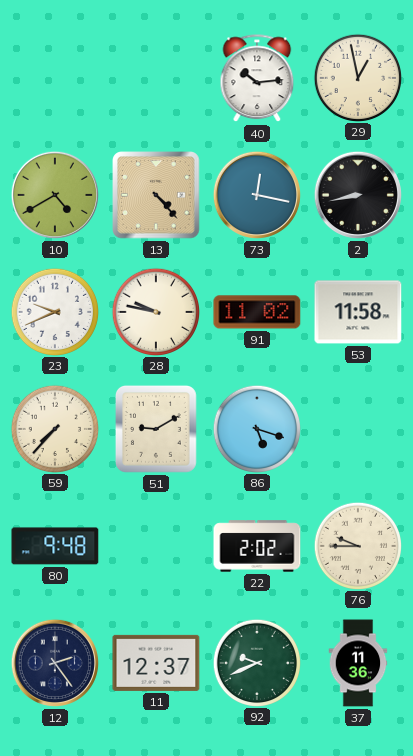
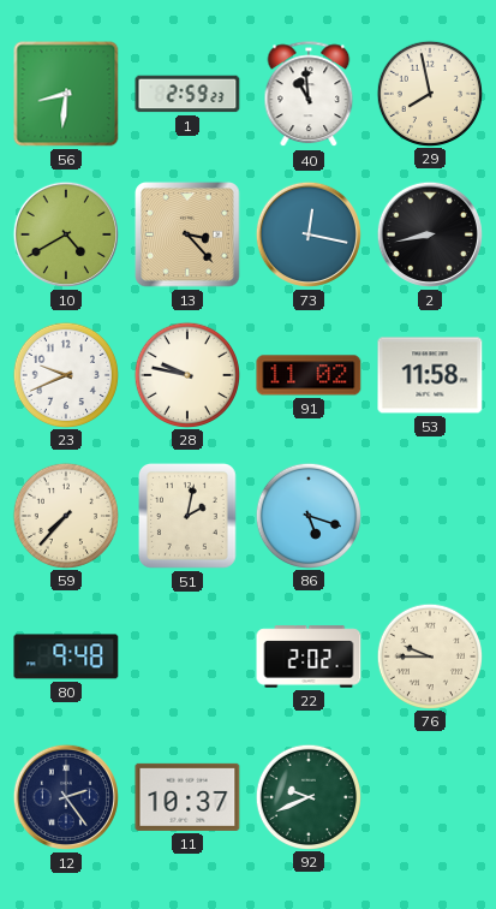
56: none -> 8:31
1: none -> 2:59
40: 10:14 -> 10:59
29: 12:58 -> 7:58
13: 4:23 -> 3:23
51: 9:10 -> 2:02
11: 12:37 -> 10:37
37: 11:36 -> none
